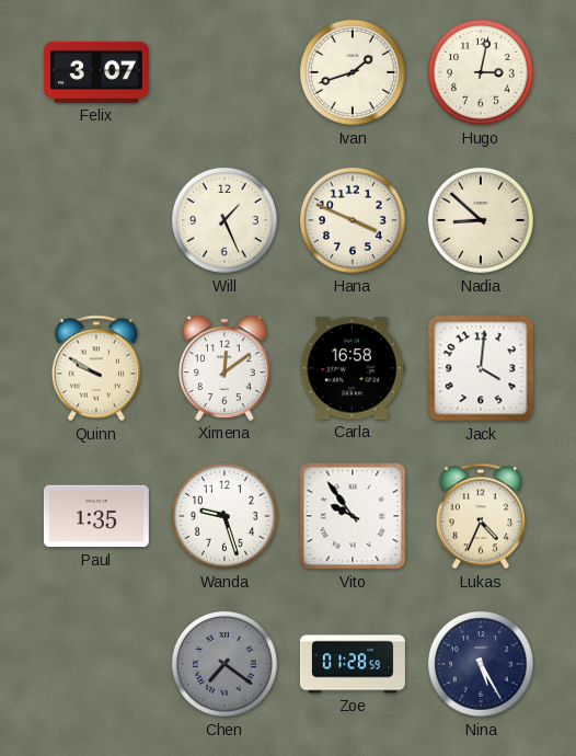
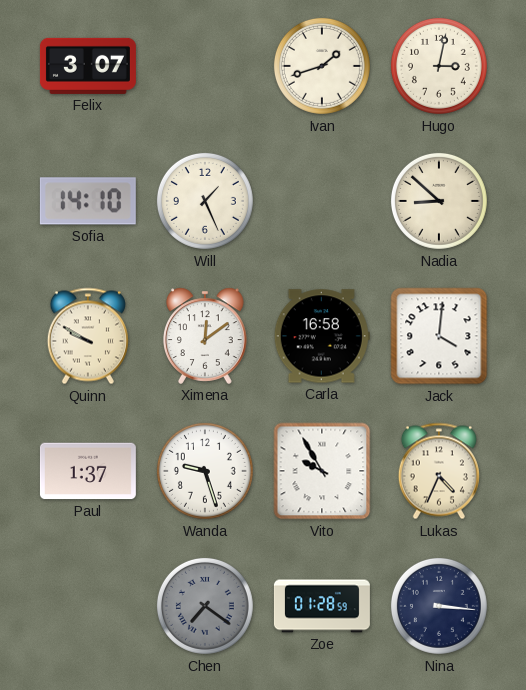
Sofia: none -> 14:10
Hana: 3:49 -> none
Paul: 1:35 -> 1:37
Vito: 9:54 -> 9:55
Nina: 5:25 -> 3:16
